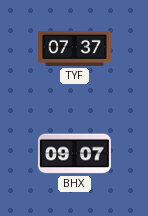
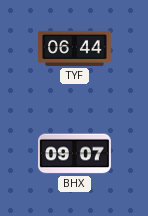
TYF: 07:37 -> 06:44
